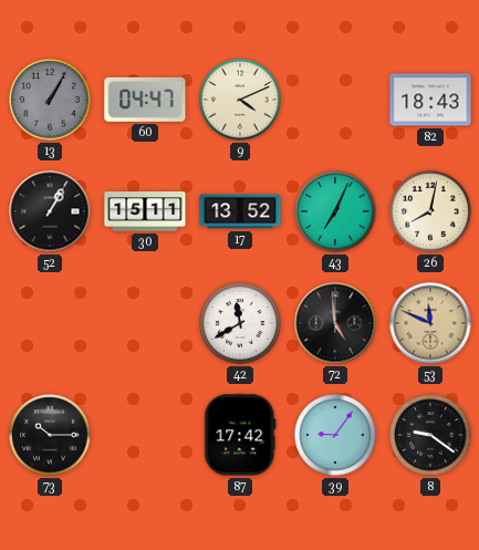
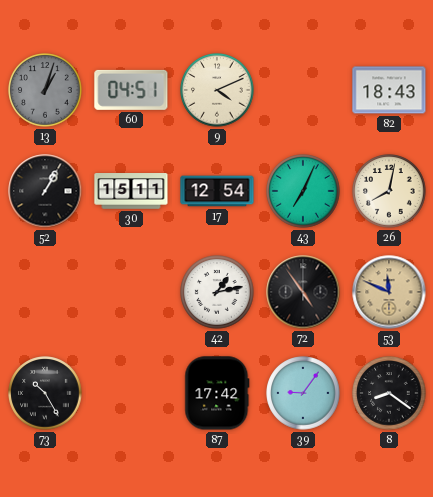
13: 1:05 -> 1:03
60: 04:47 -> 04:51
17: 13:52 -> 12:54
42: 11:40 -> 1:13
72: 4:59 -> 4:54
73: 10:15 -> 10:25
8: 9:21 -> 8:21
